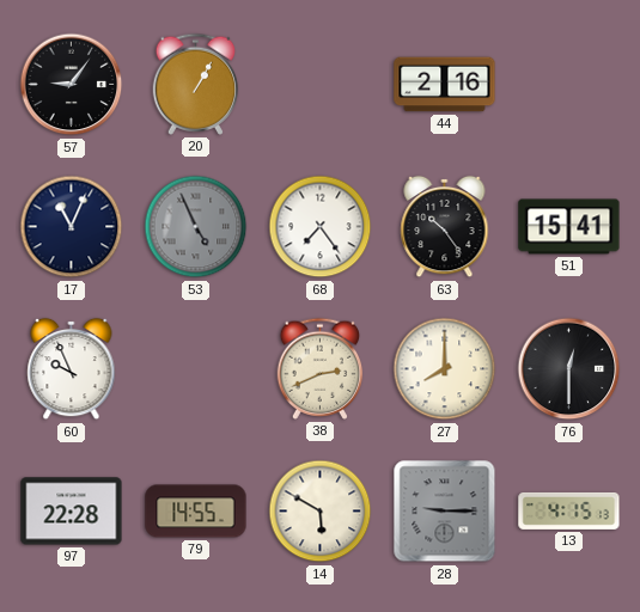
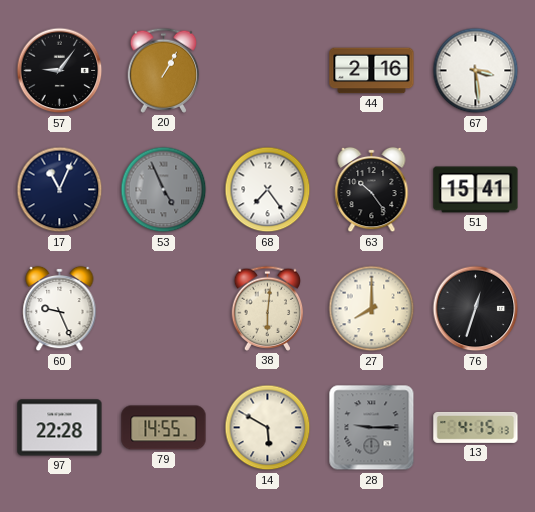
67: none -> 3:29
60: 9:56 -> 9:26
38: 2:41 -> 6:01
76: 12:30 -> 12:33
